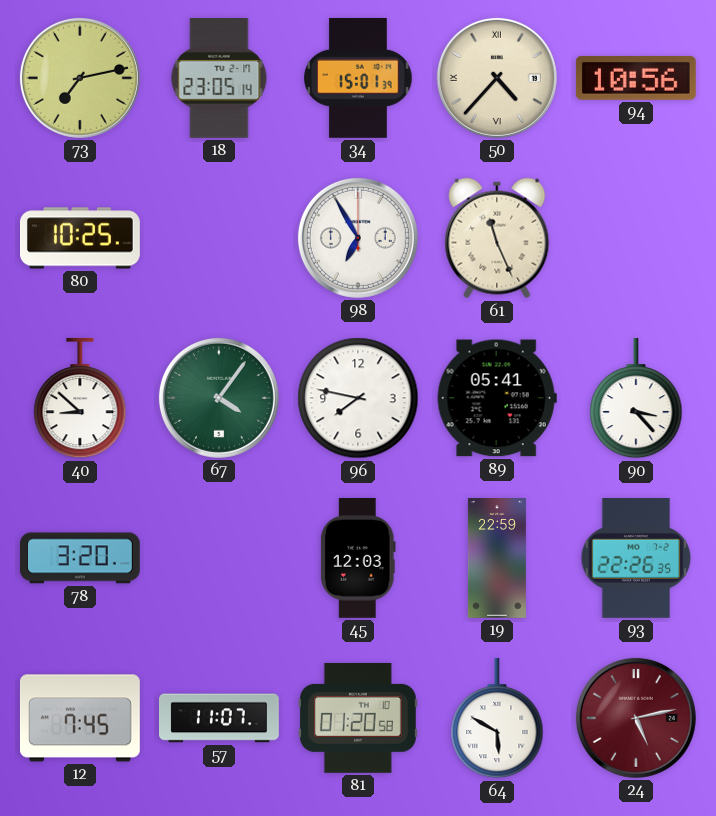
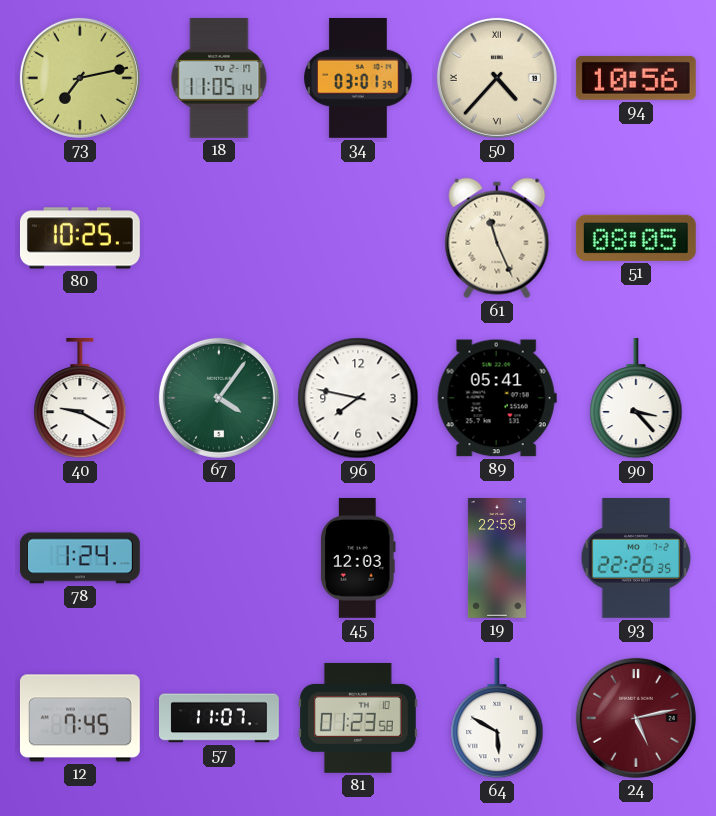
18: 23:05 -> 11:05
34: 15:01 -> 03:01
98: 6:55 -> none
51: none -> 08:05
40: 8:52 -> 9:20
78: 3:20 -> 1:24
81: 01:20 -> 01:23
